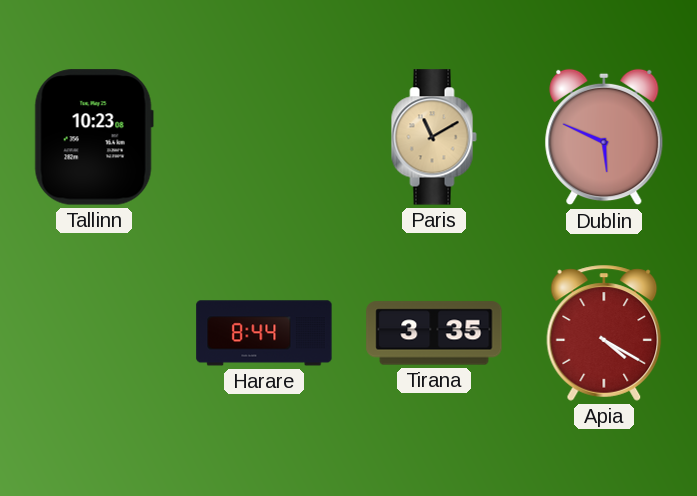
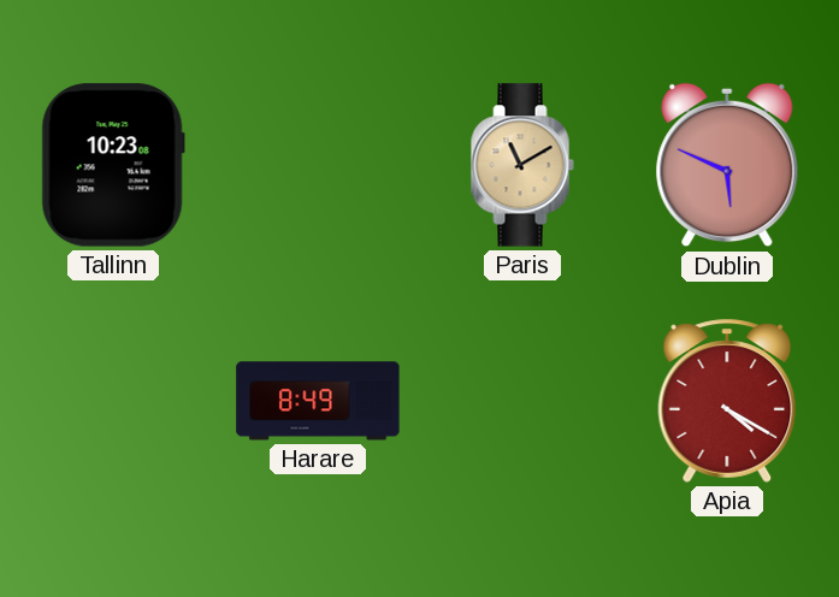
Harare: 8:44 -> 8:49
Tirana: 3:35 -> none
